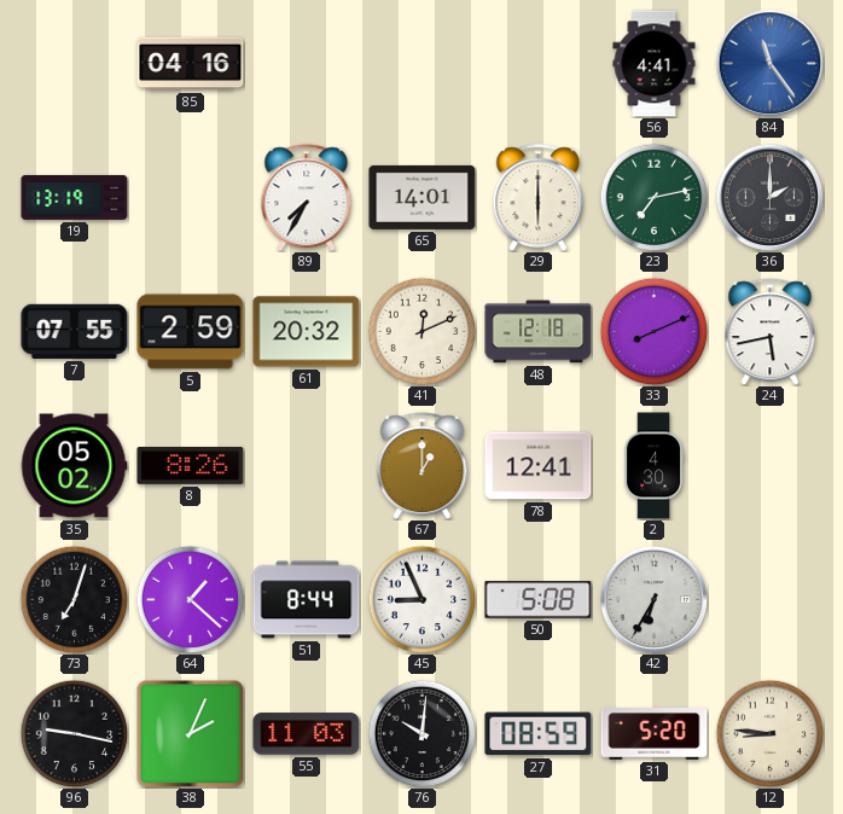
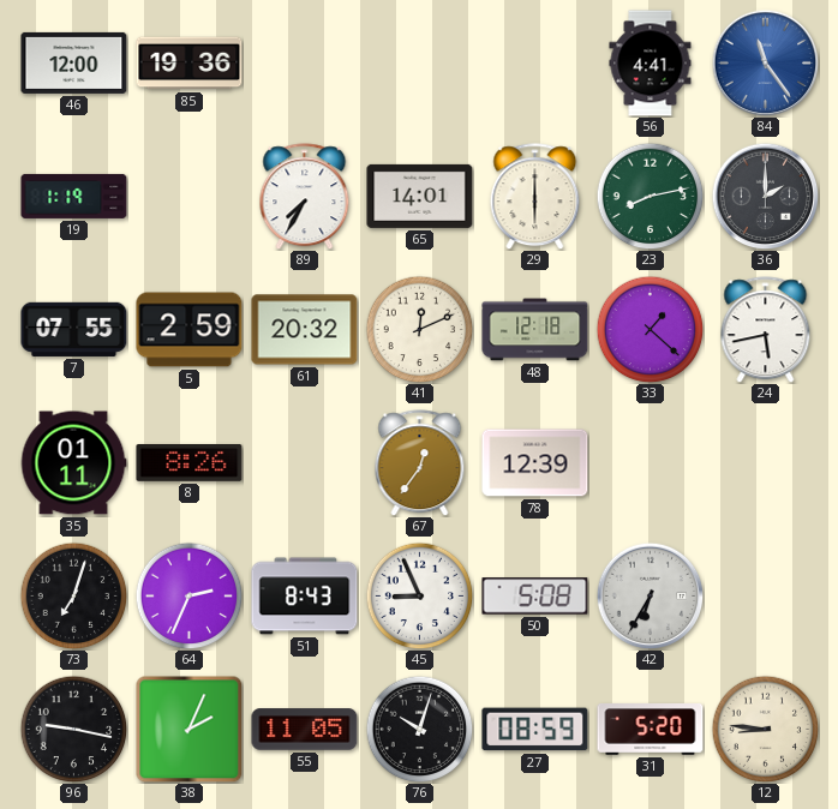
46: none -> 12:00
85: 04:16 -> 19:36
19: 13:19 -> 1:19
23: 7:13 -> 8:13
33: 8:11 -> 1:22
35: 05:02 -> 01:11
67: 1:00 -> 12:36
78: 12:41 -> 12:39
2: 4:30 -> none
64: 1:22 -> 2:34
51: 8:44 -> 8:43
55: 11:03 -> 11:05
76: 10:01 -> 10:03
